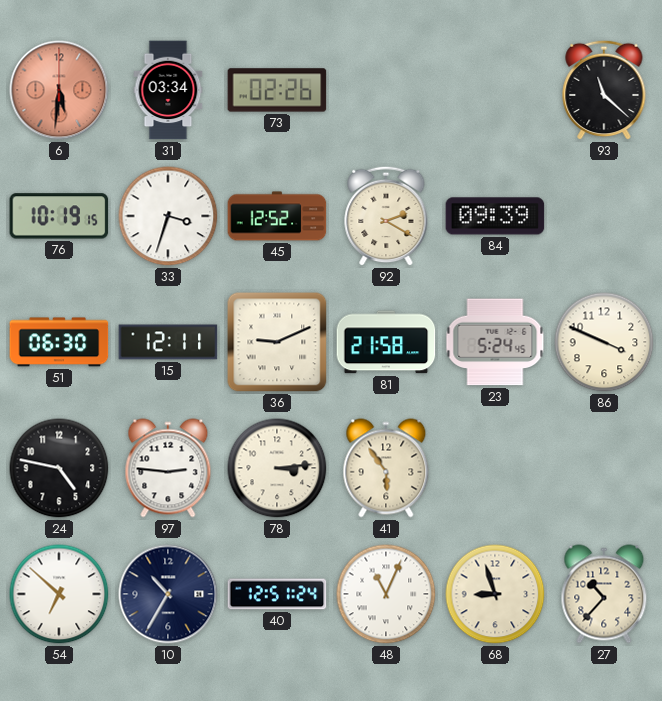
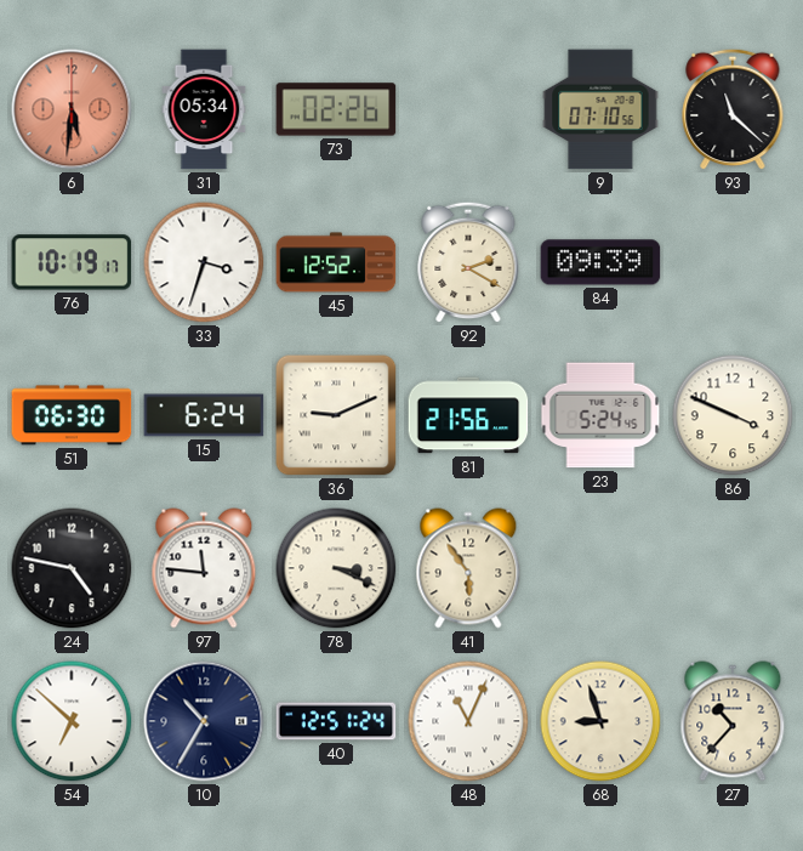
31: 03:34 -> 05:34
9: none -> 07:10
76: 10:19:15 -> 10:19:17
15: 12:11 -> 6:24
81: 21:58 -> 21:56
97: 2:46 -> 11:46
78: 3:14 -> 3:19
